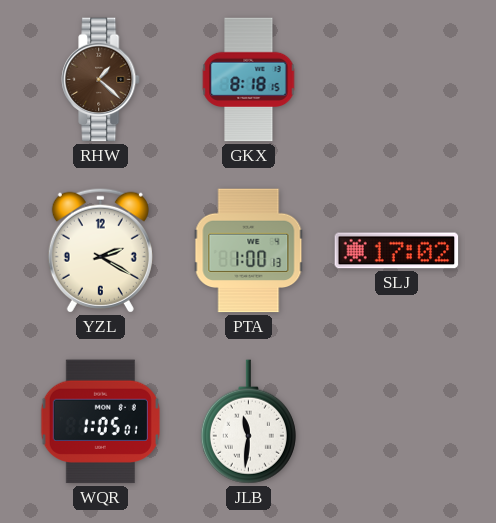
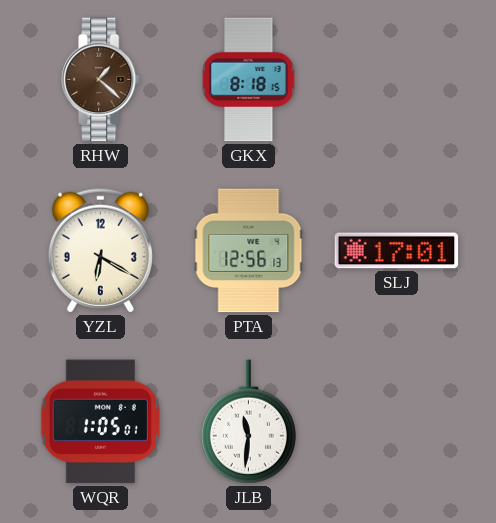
YZL: 2:20 -> 6:20
PTA: 1:00 -> 12:56
SLJ: 17:02 -> 17:01
